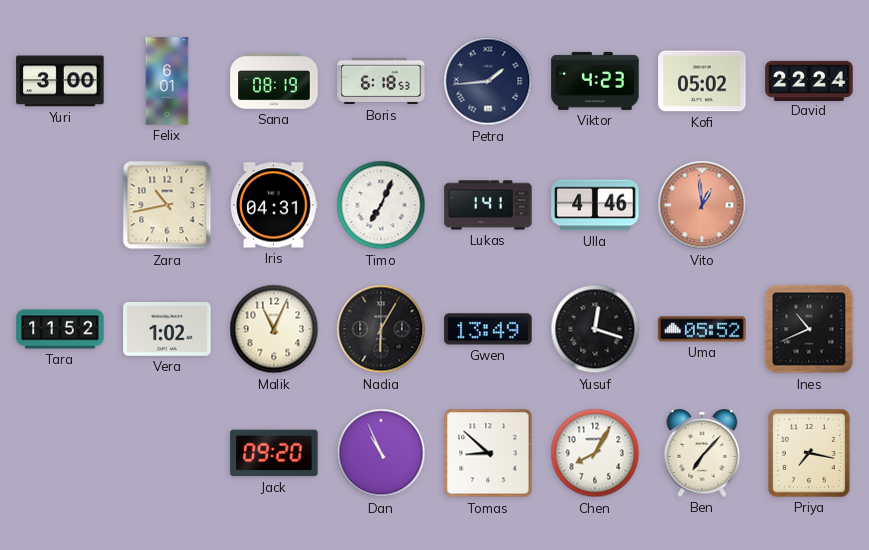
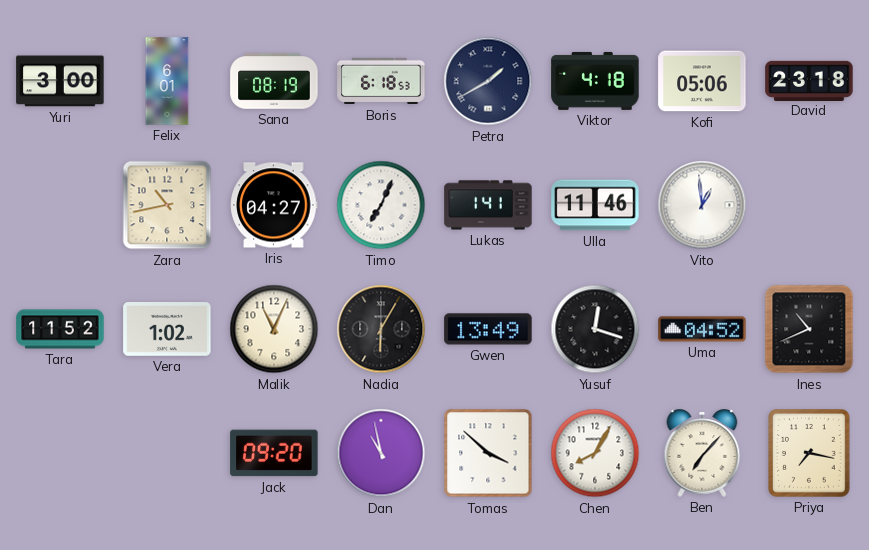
Petra: 1:44 -> 1:40
Viktor: 4:23 -> 4:18
Kofi: 05:02 -> 05:06
David: 22:24 -> 23:18
Iris: 04:31 -> 04:27
Ulla: 4:46 -> 11:46
Vito dial: salmon -> white
Uma: 05:52 -> 04:52
Dan: 10:56 -> 10:58
Tomas: 8:52 -> 3:52
